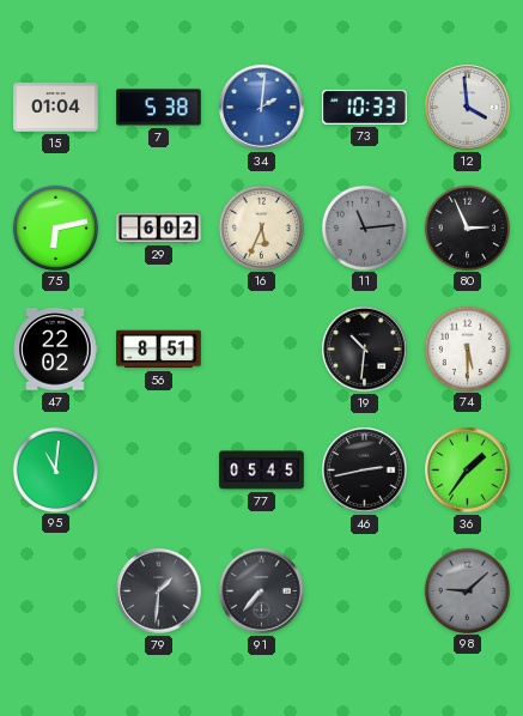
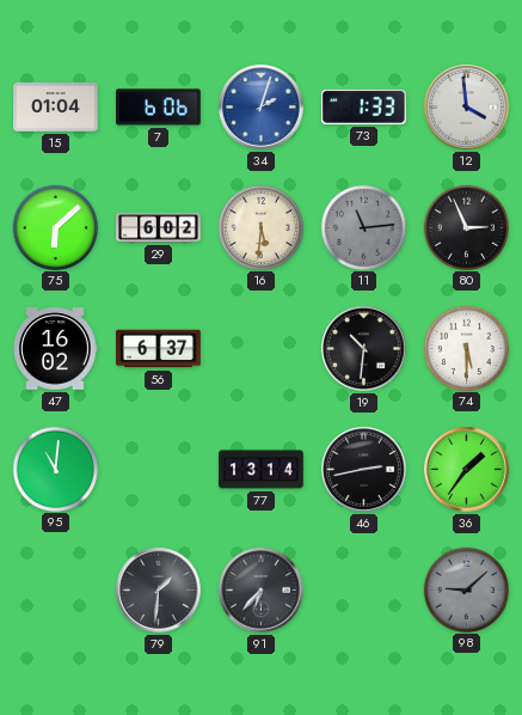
7: 5:38 -> 6:06
34: 2:01 -> 2:03
73: 10:33 -> 1:33
75: 6:13 -> 6:08
16: 5:34 -> 5:31
47: 22:02 -> 16:02
56: 8:51 -> 6:37
77: 05:45 -> 13:14
91: 7:37 -> 6:37
